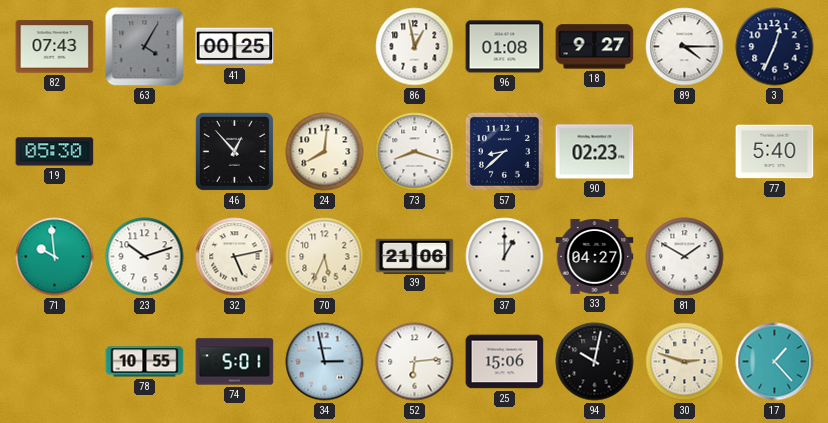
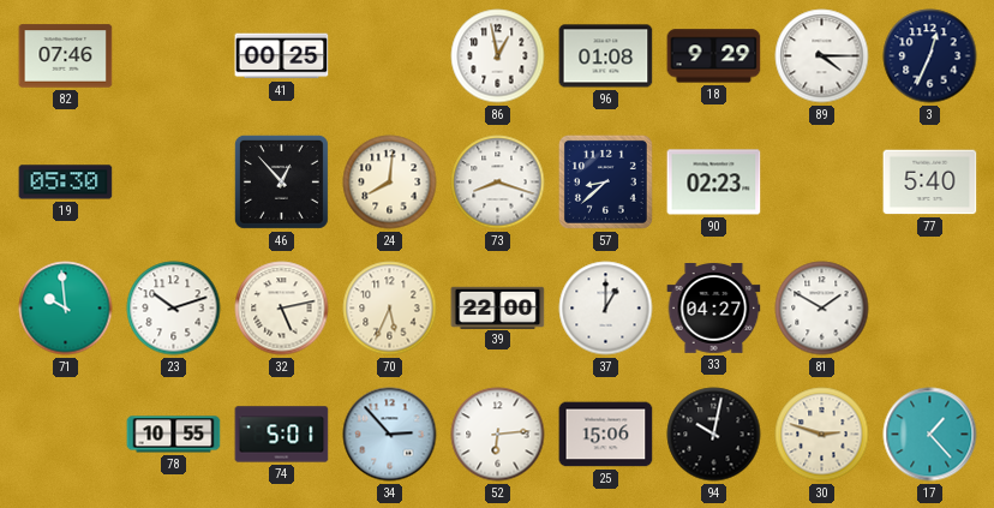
82: 07:43 -> 07:46
63: 4:05 -> none
18: 9:27 -> 9:29
39: 21:06 -> 22:00
34: 2:58 -> 2:53
